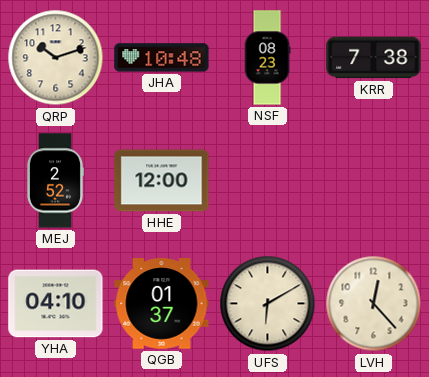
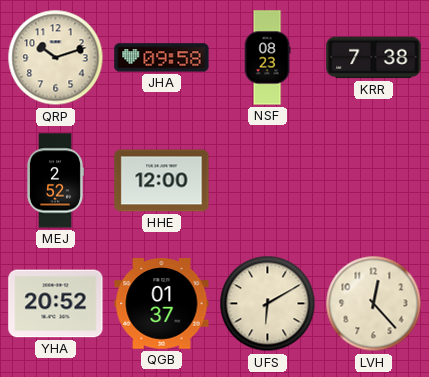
JHA: 10:48 -> 09:58
YHA: 04:10 -> 20:52
